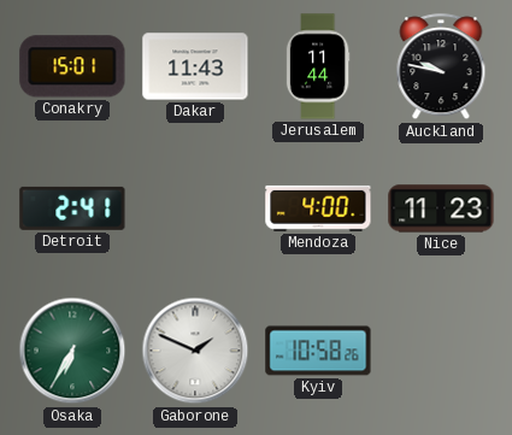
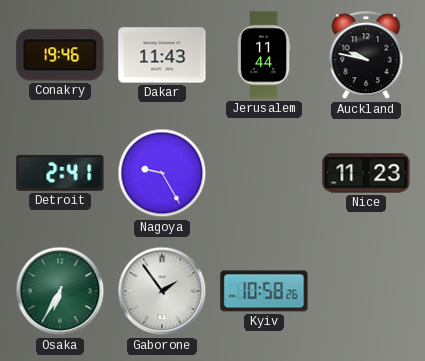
Conakry: 15:01 -> 19:46
Nagoya: none -> 9:25
Mendoza: 4:00 -> none
Gaborone: 1:49 -> 1:54
